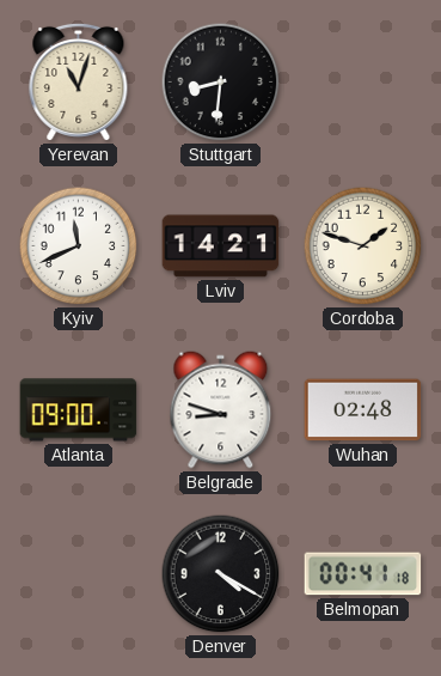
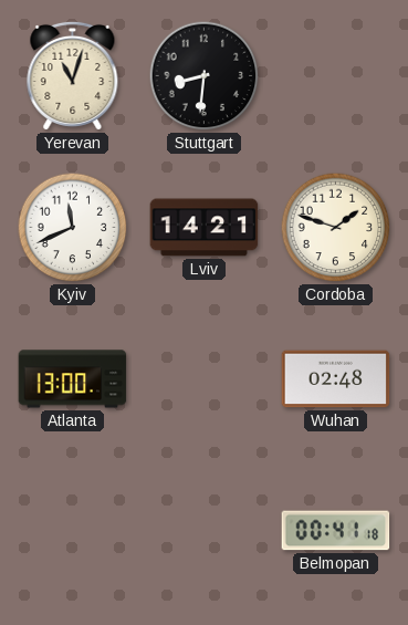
Atlanta: 09:00 -> 13:00
Belgrade: 8:48 -> none
Denver: 4:20 -> none
